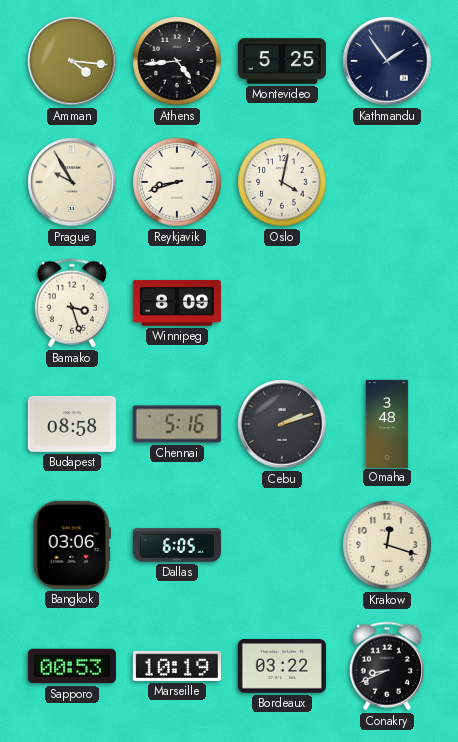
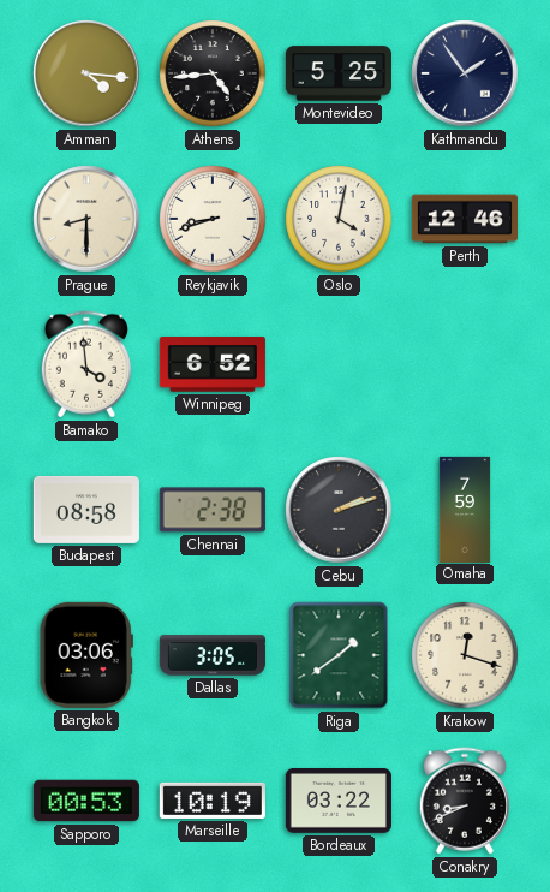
Prague: 9:55 -> 8:30
Perth: none -> 12:46
Bamako: 3:27 -> 3:59
Winnipeg: 8:09 -> 6:52
Chennai: 5:16 -> 2:38
Omaha: 3:48 -> 7:59
Dallas: 6:05 -> 3:05
Riga: none -> 1:39
